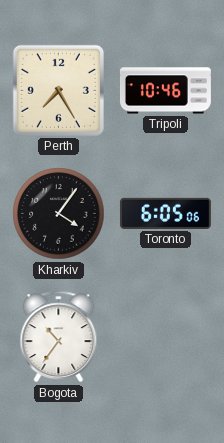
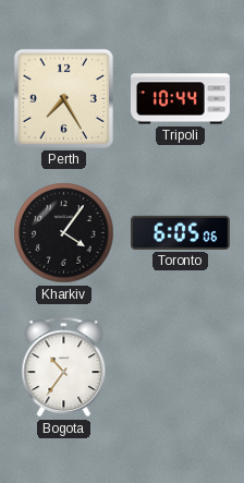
Tripoli: 10:46 -> 10:44
